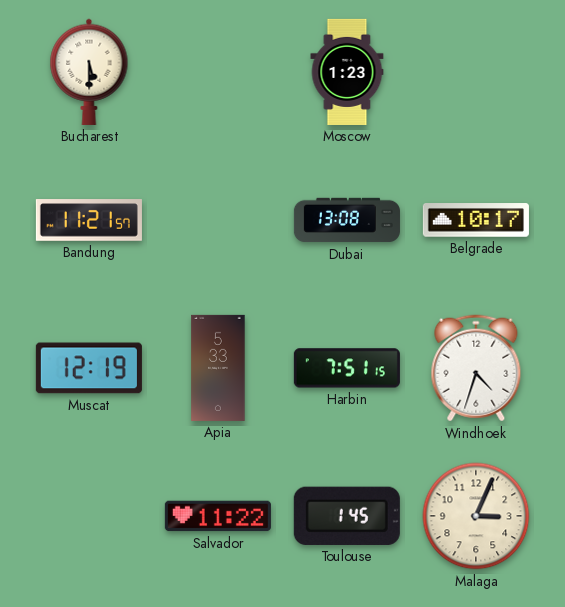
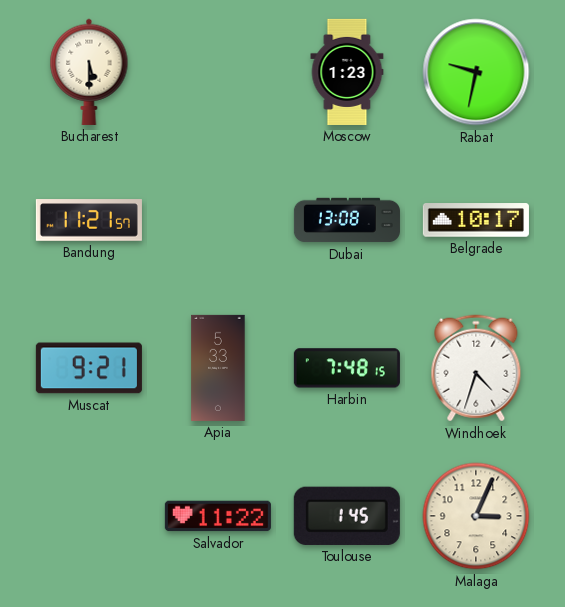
Rabat: none -> 9:32
Muscat: 12:19 -> 9:21
Harbin: 7:51 -> 7:48
